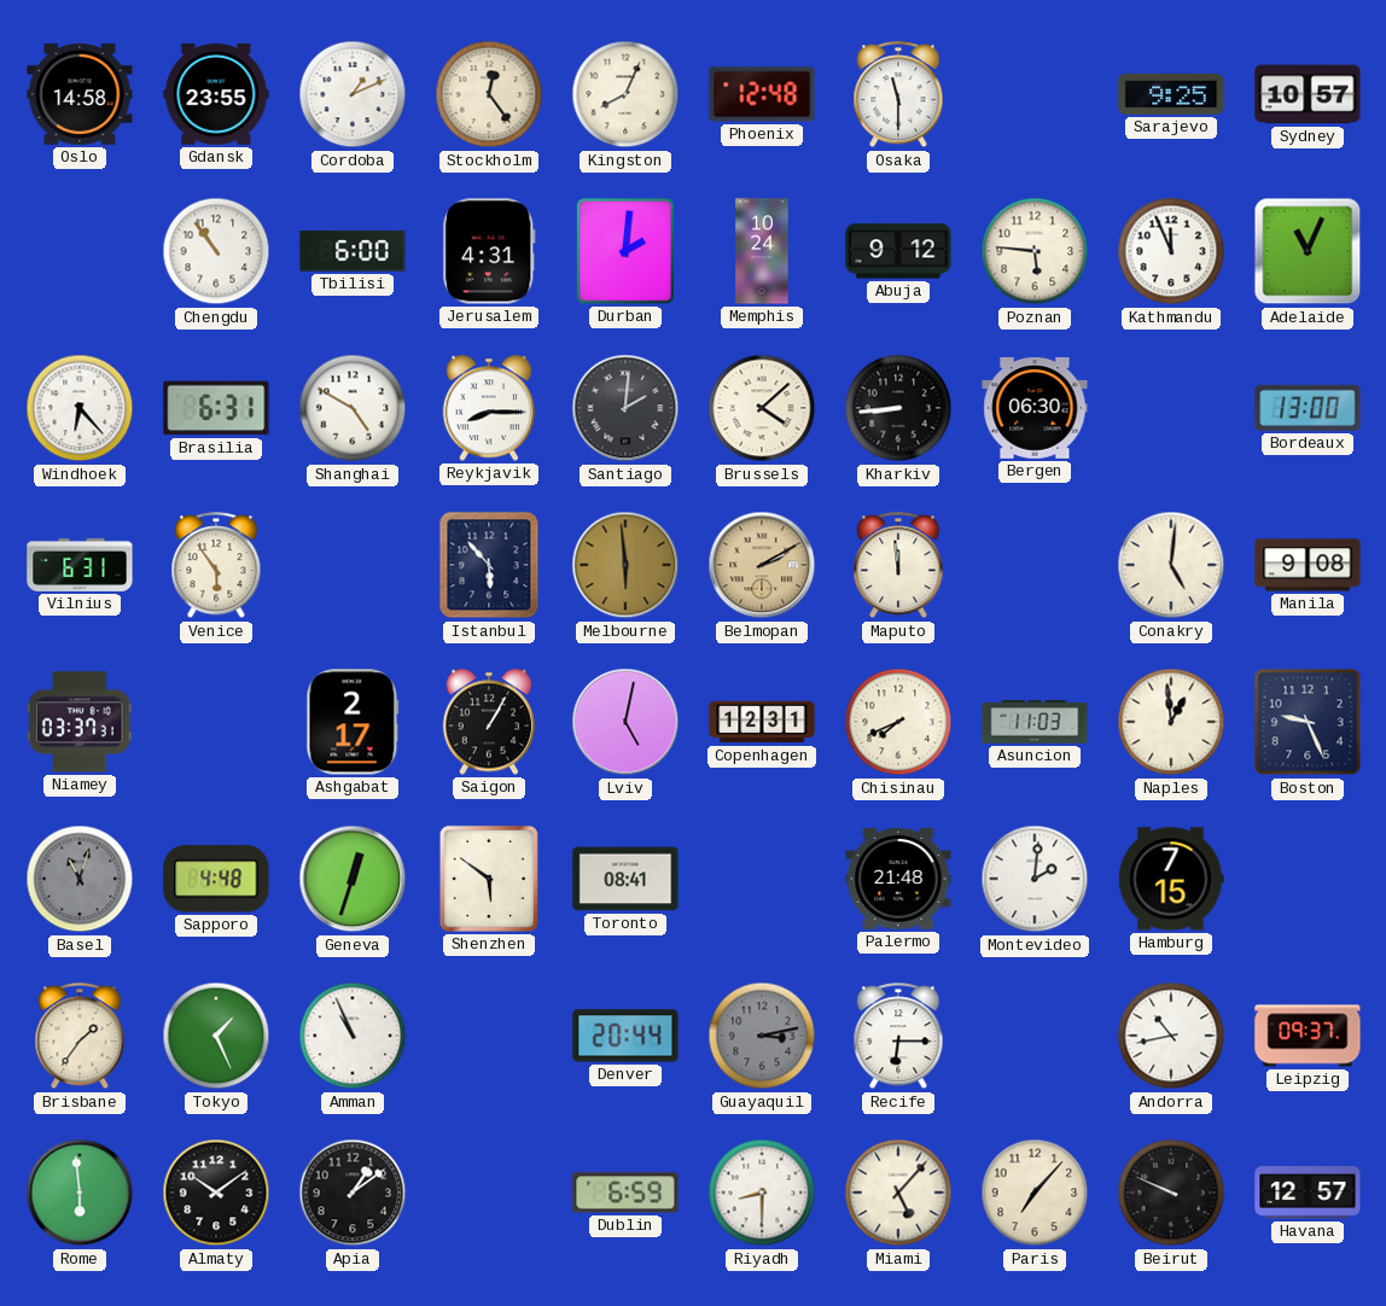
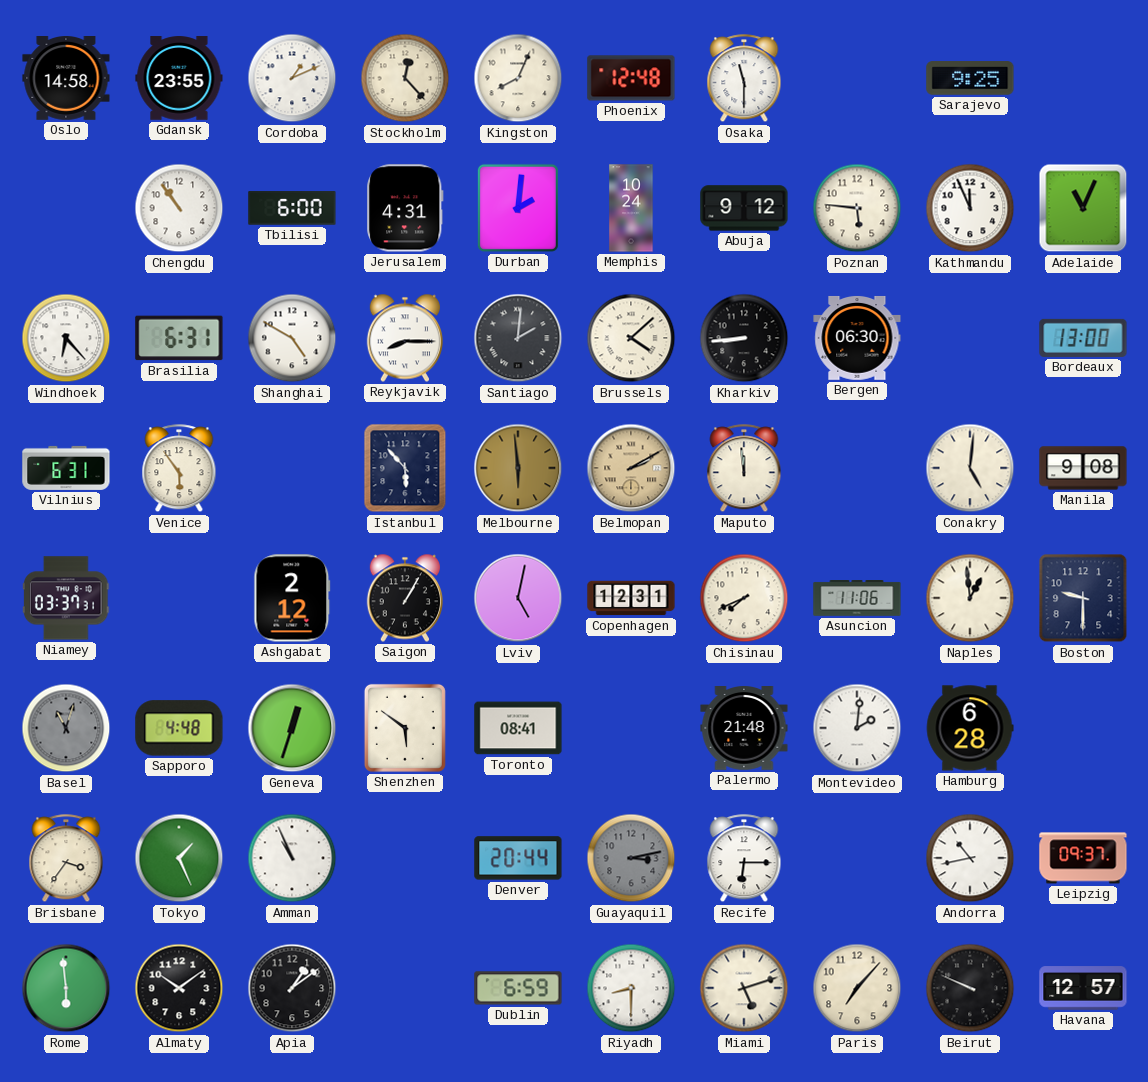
Stockholm: 12:24 -> 12:23
Sydney: 10:57 -> none
Ashgabat: 2:17 -> 2:12
Asuncion: 11:03 -> 11:06
Boston: 9:26 -> 9:30
Hamburg: 7:15 -> 6:28
Brisbane: 1:36 -> 3:36
Miami: 5:07 -> 5:12
